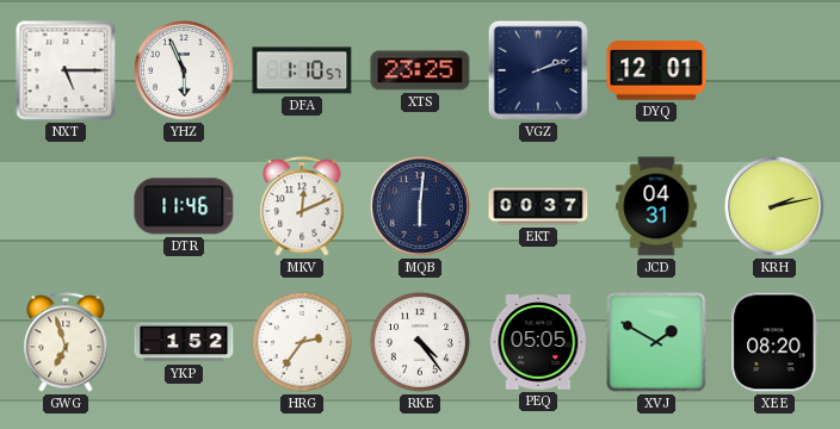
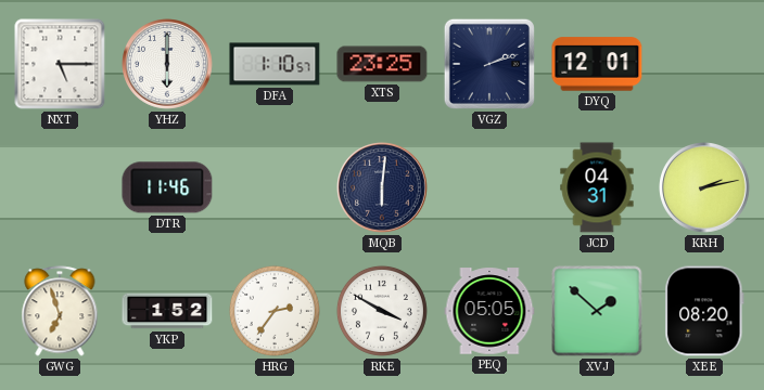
YHZ: 5:56 -> 6:00
MKV: 12:11 -> none
EKT: 00:37 -> none
RKE: 4:24 -> 3:50
XVJ: 1:50 -> 1:52
